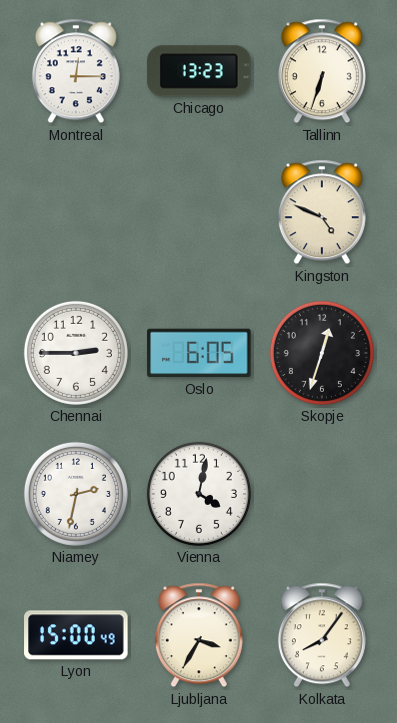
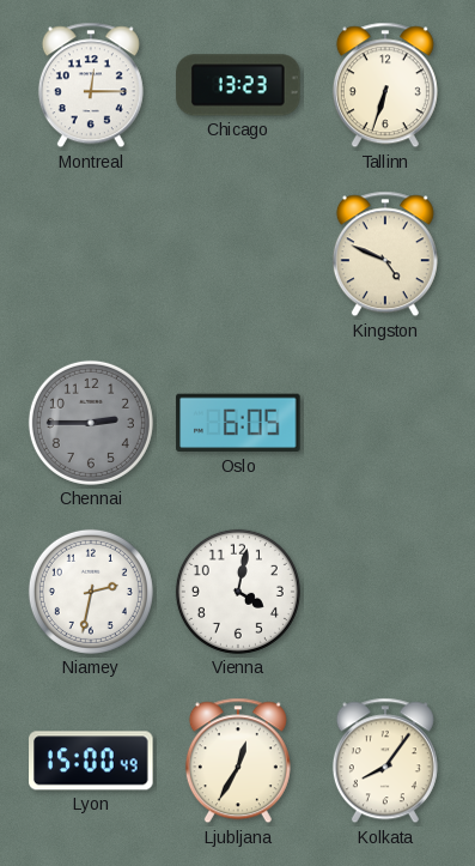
Chennai dial: white -> grey
Skopje: 12:33 -> none
Ljubljana: 3:35 -> 12:35
